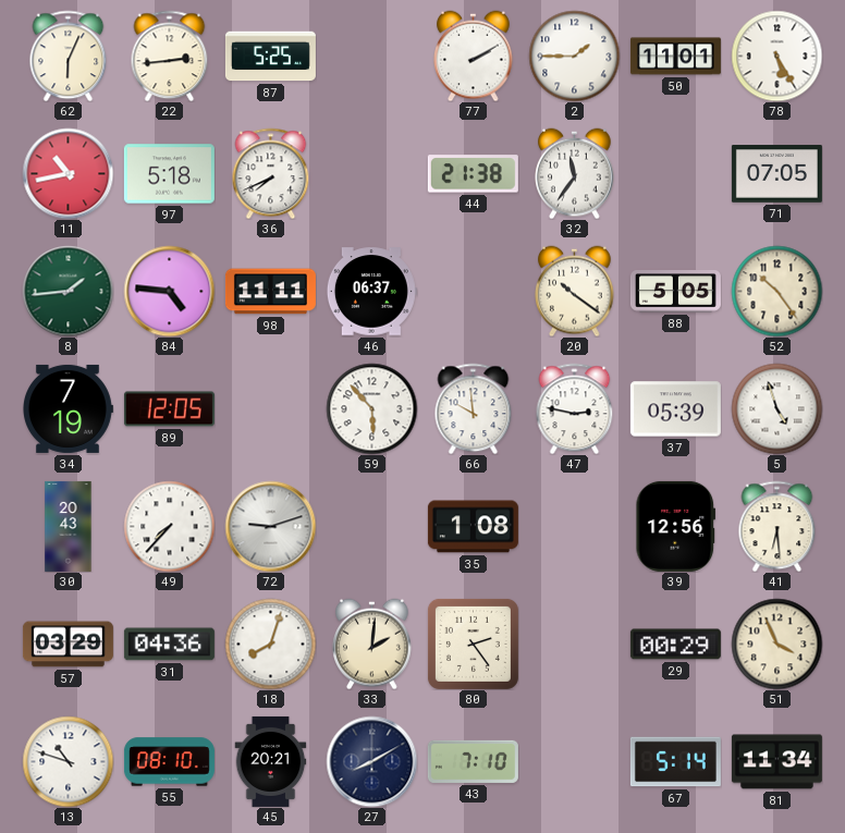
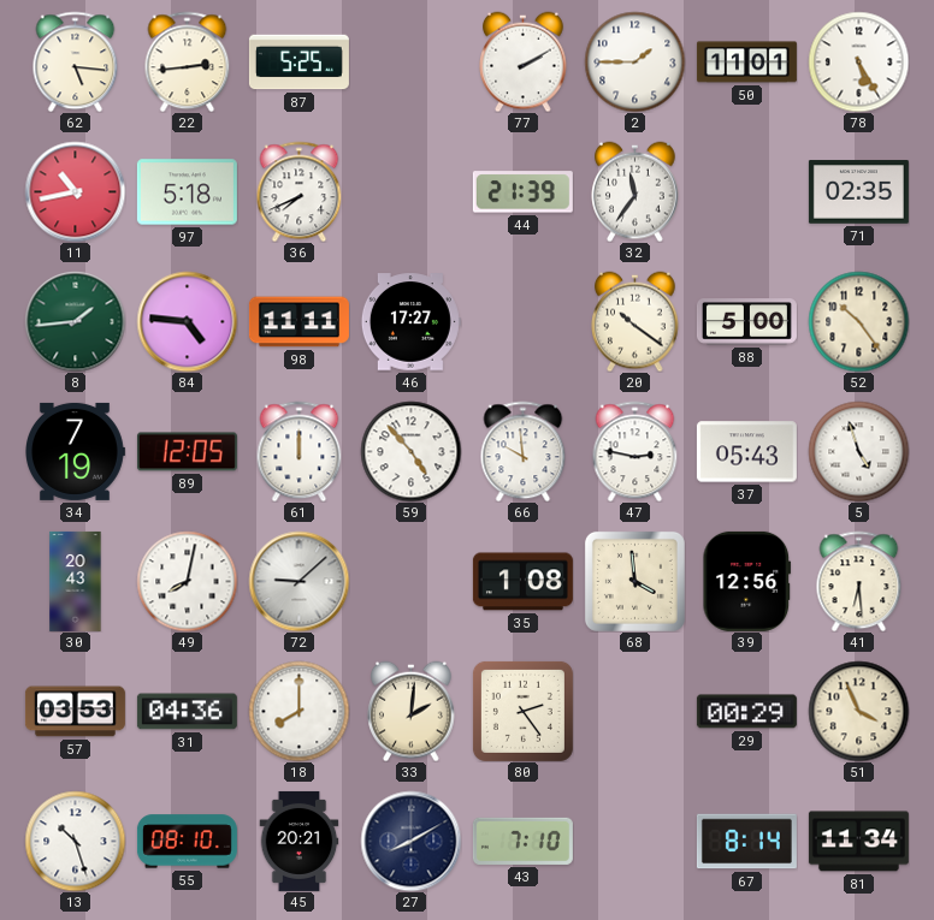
62: 6:04 -> 5:16
44: 21:38 -> 21:39
71: 07:05 -> 02:35
46: 06:37 -> 17:27
88: 5:05 -> 5:00
61: none -> 12:00
59: 5:53 -> 4:53
37: 05:39 -> 05:43
49: 7:37 -> 8:02
72: 9:12 -> 9:08
68: none -> 3:59
57: 03:29 -> 03:53
18: 8:03 -> 8:00
13: 10:48 -> 10:27
67: 5:14 -> 8:14
